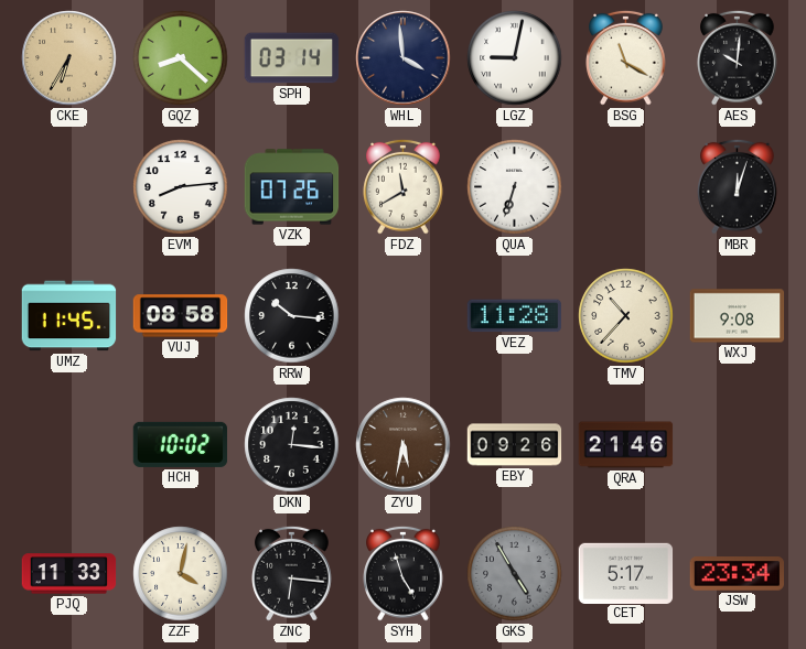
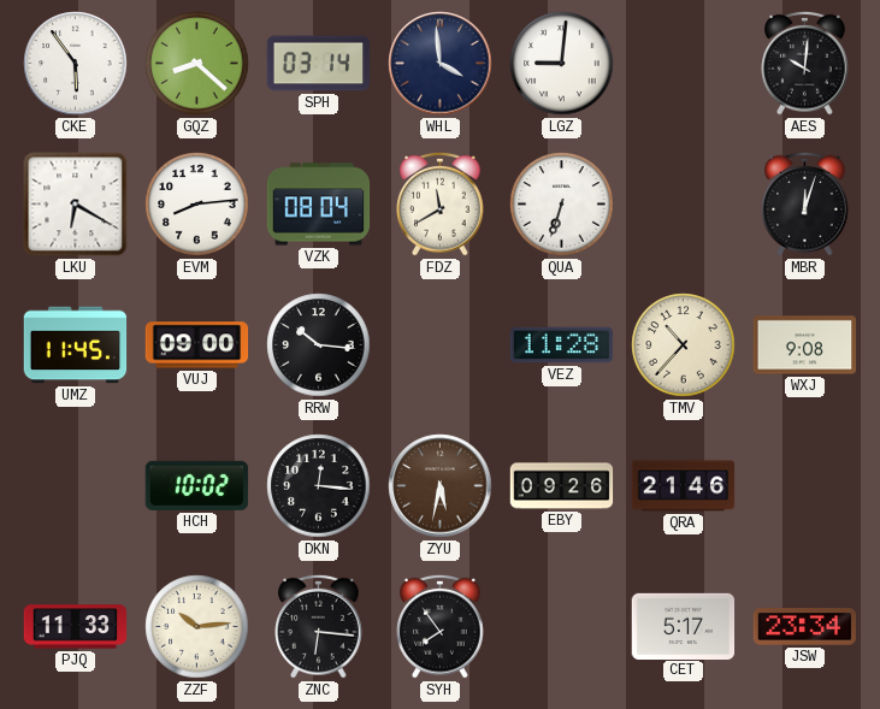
CKE: 6:35 -> 5:54
CKE dial: champagne -> white
LGZ: 9:02 -> 9:01
BSG: 11:20 -> none
LKU: none -> 6:20
VZK: 07:26 -> 08:04
VUJ: 08:58 -> 09:00
ZZF: 4:02 -> 10:14
SYH: 4:57 -> 7:54
GKS: 4:55 -> none
